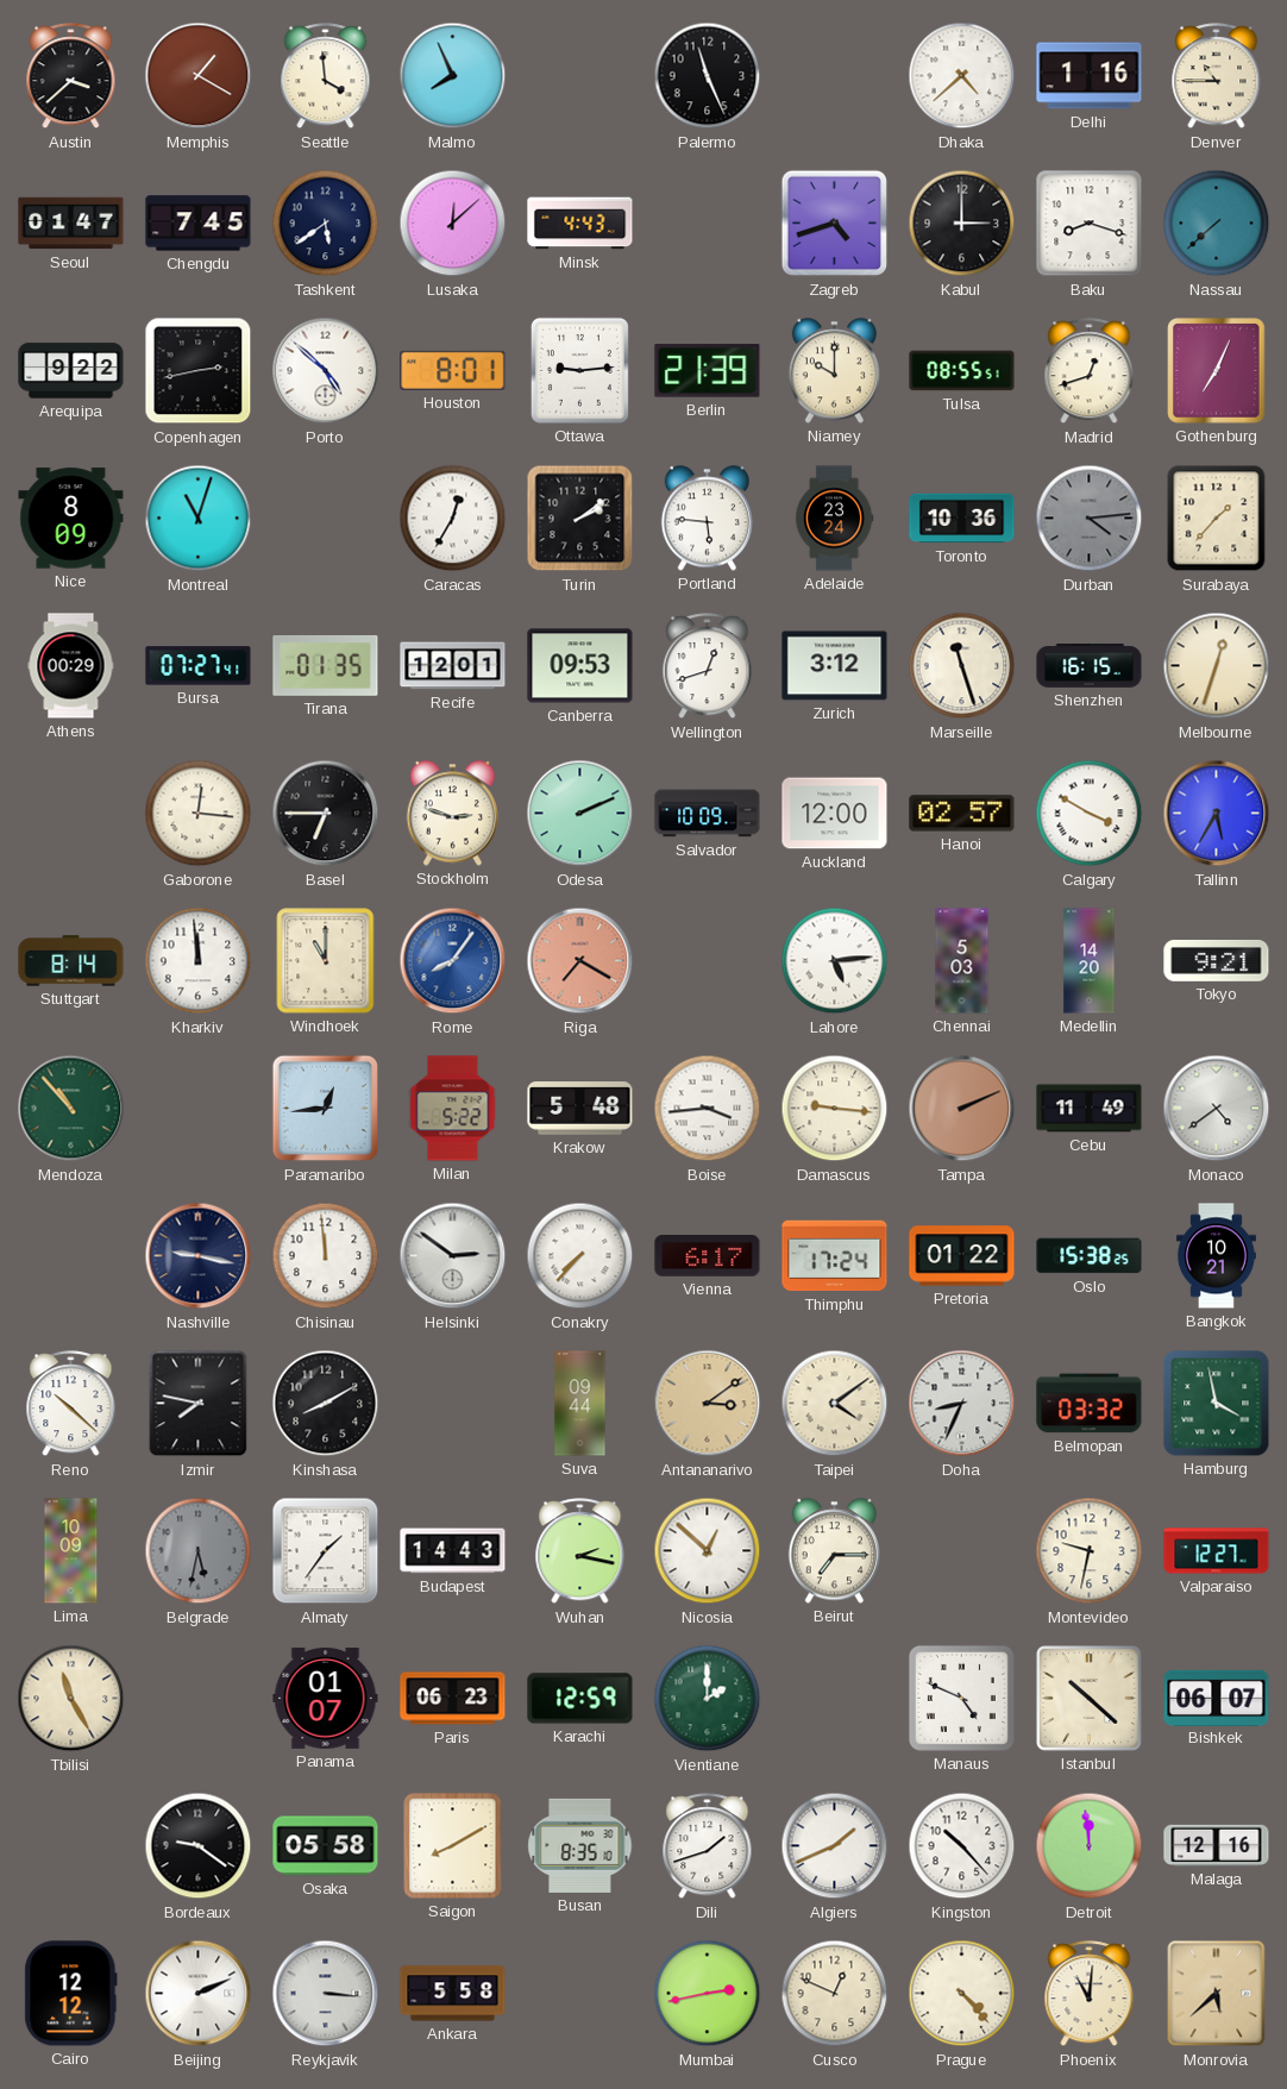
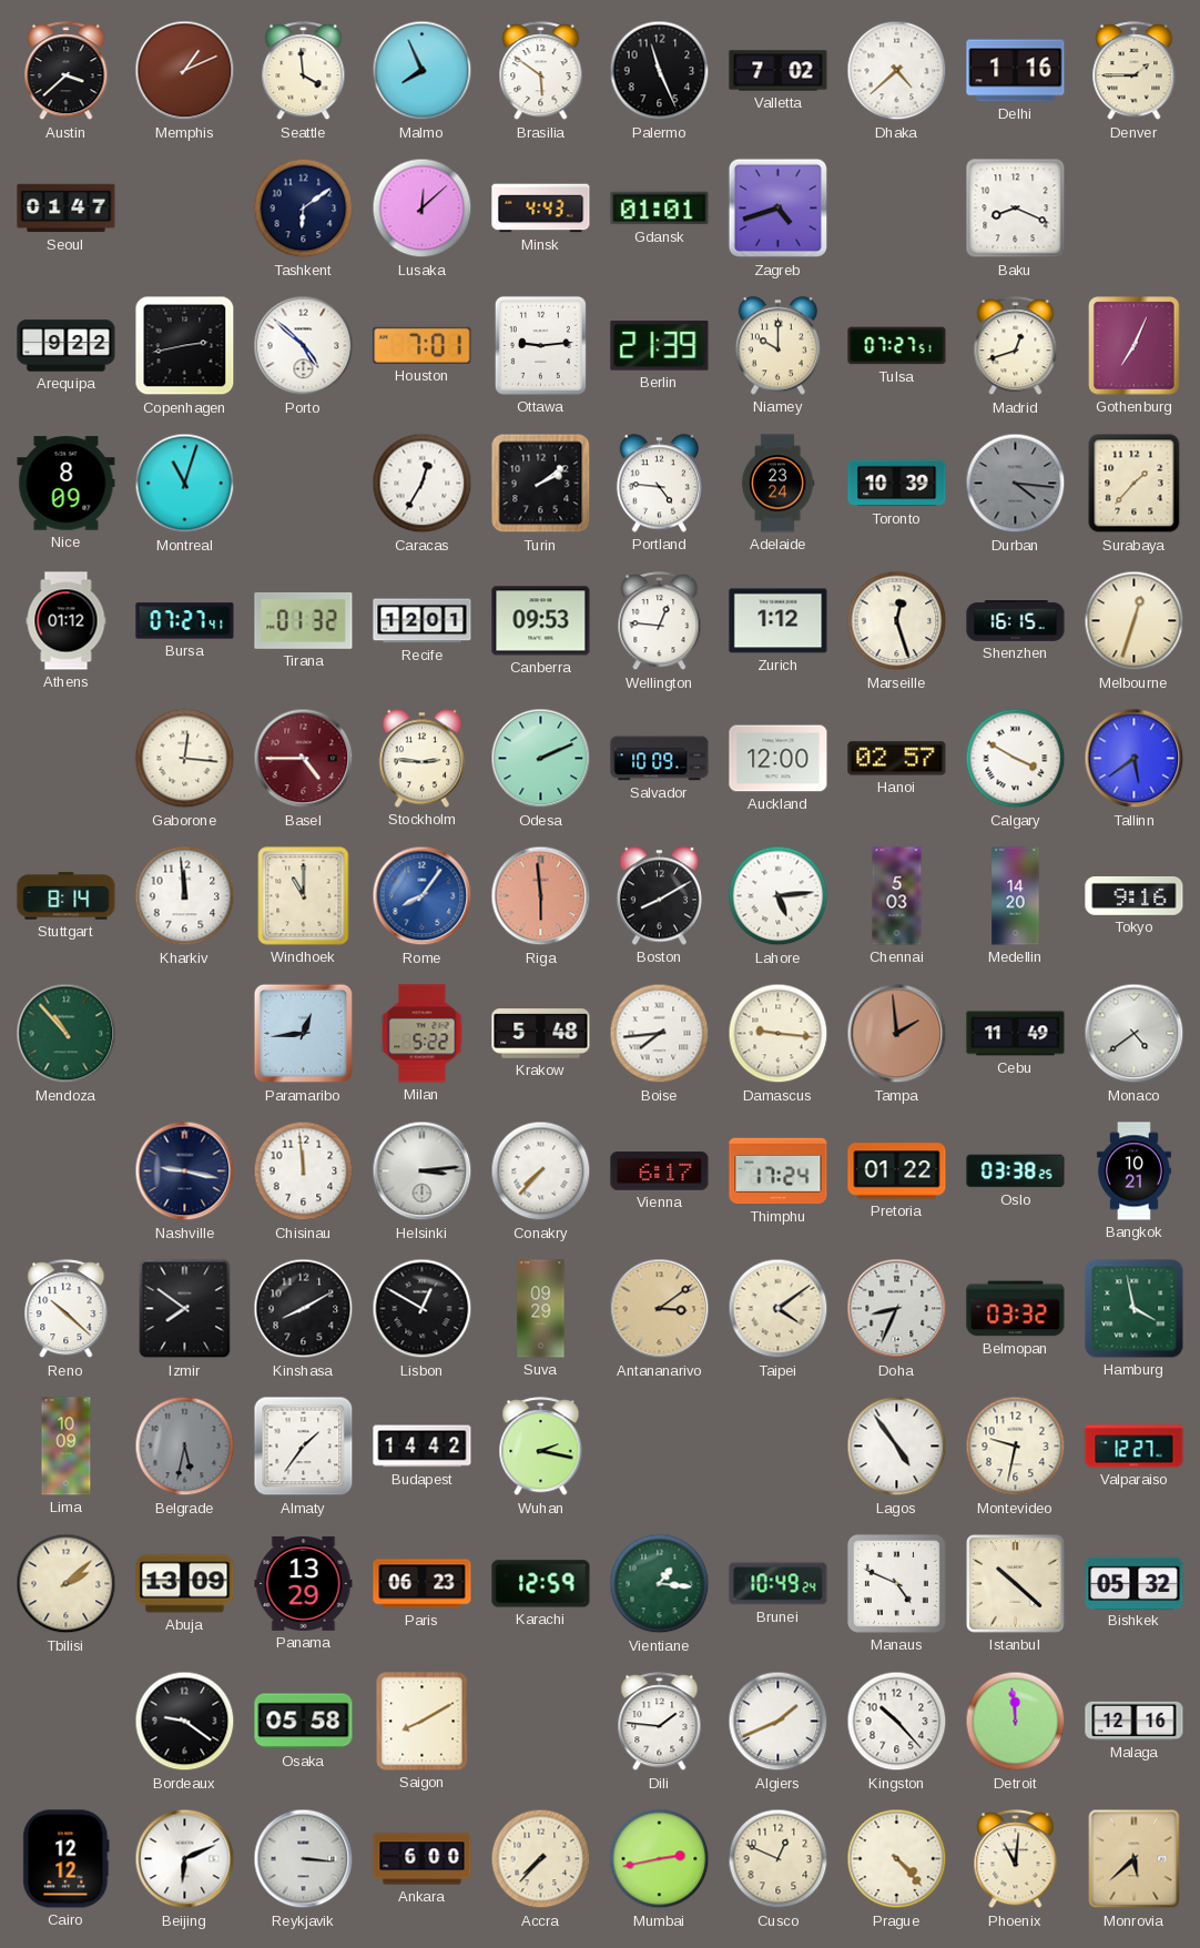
Memphis: 1:20 -> 1:11
Brasilia: none -> 5:51
Valletta: none -> 7:02
Denver: 10:45 -> 1:45
Chengdu: 7:45 -> none
Tashkent: 5:39 -> 6:09
Gdansk: none -> 01:01
Kabul: 3:00 -> none
Baku: 8:18 -> 8:19
Nassau: 7:38 -> none
Houston: 8:01 -> 7:01
Tulsa: 08:55 -> 07:27
Portland: 5:46 -> 4:46
Toronto: 10:36 -> 10:39
Durban: 4:14 -> 4:16
Athens: 00:29 -> 01:12
Tirana: 01:35 -> 01:32
Wellington: 12:42 -> 12:46
Zurich: 3:12 -> 1:12
Marseille: 11:27 -> 12:27
Basel: 6:45 -> 4:45
Basel dial: black -> burgundy
Stockholm: 2:48 -> 2:46
Tallinn: 5:35 -> 5:39
Riga: 7:20 -> 5:59
Boston: none -> 8:10
Tokyo: 9:21 -> 9:16
Boise: 3:44 -> 7:44
Tampa: 2:11 -> 1:59
Helsinki: 2:51 -> 3:14
Oslo: 15:38 -> 03:38
Izmir: 7:47 -> 7:51
Lisbon: none -> 12:50
Suva: 09:44 -> 09:29
Budapest: 14:43 -> 14:42
Nicosia: 12:52 -> none
Beirut: 7:15 -> none
Lagos: none -> 4:54
Tbilisi: 11:25 -> 2:08
Abuja: none -> 13:09
Panama: 01:07 -> 13:29
Vientiane: 2:00 -> 1:16
Brunei: none -> 10:49
Bishkek: 06:07 -> 05:32
Busan: 8:35 -> none
Dili: 1:42 -> 1:46
Beijing: 2:11 -> 6:11
Ankara: 5:58 -> 6:00
Accra: none -> 7:37
